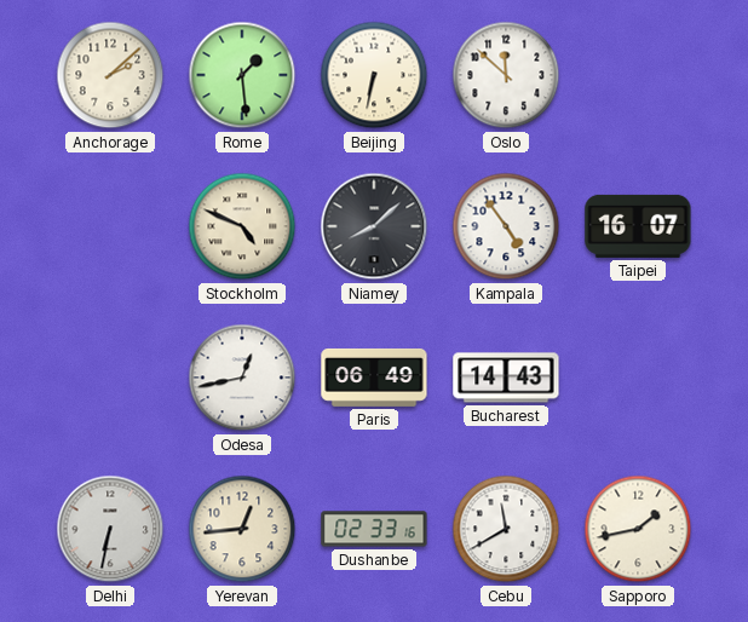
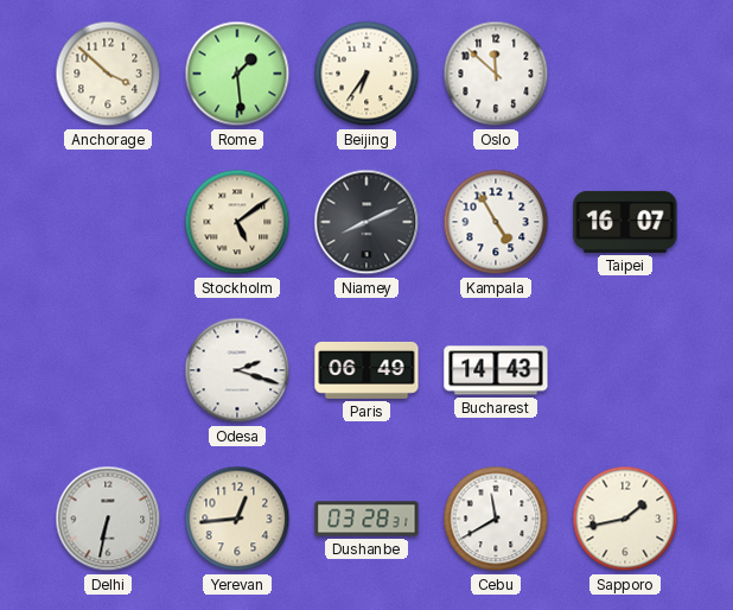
Anchorage: 2:08 -> 3:52
Beijing: 6:32 -> 6:36
Stockholm: 4:49 -> 5:09
Niamey: 8:08 -> 8:11
Kampala: 4:54 -> 4:55
Odesa: 12:43 -> 2:18
Dushanbe: 02:33 -> 03:28
